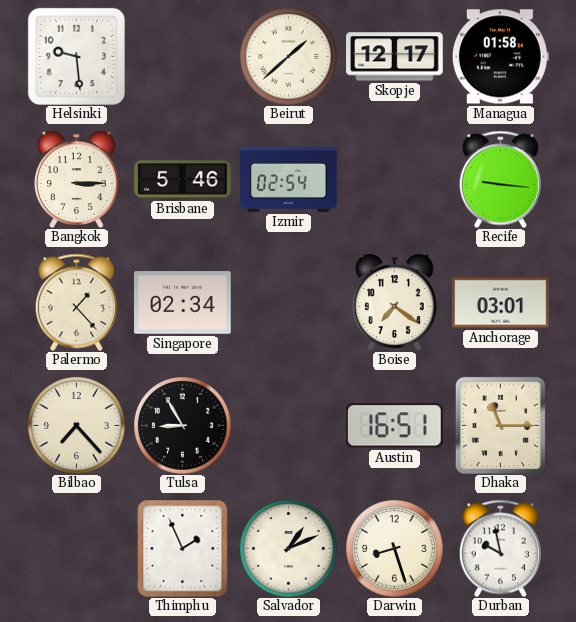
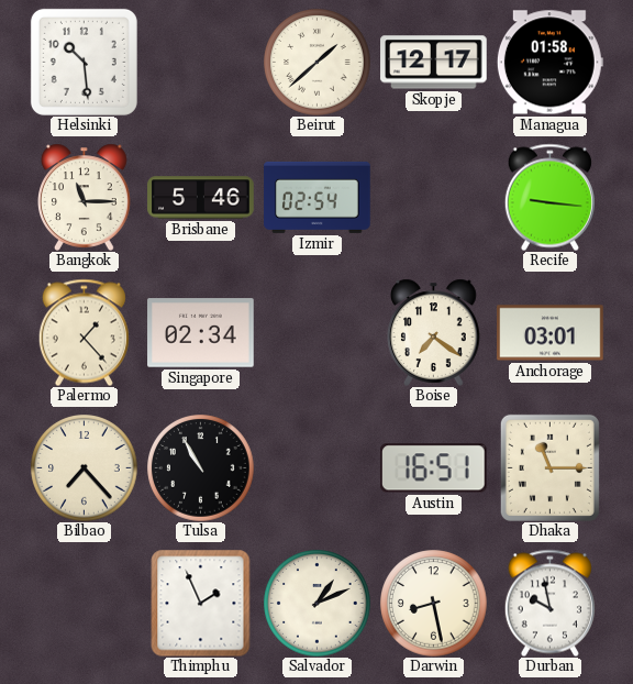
Helsinki: 9:29 -> 10:29
Bangkok: 3:15 -> 11:15
Tulsa: 8:55 -> 10:55
Darwin: 8:27 -> 8:28
